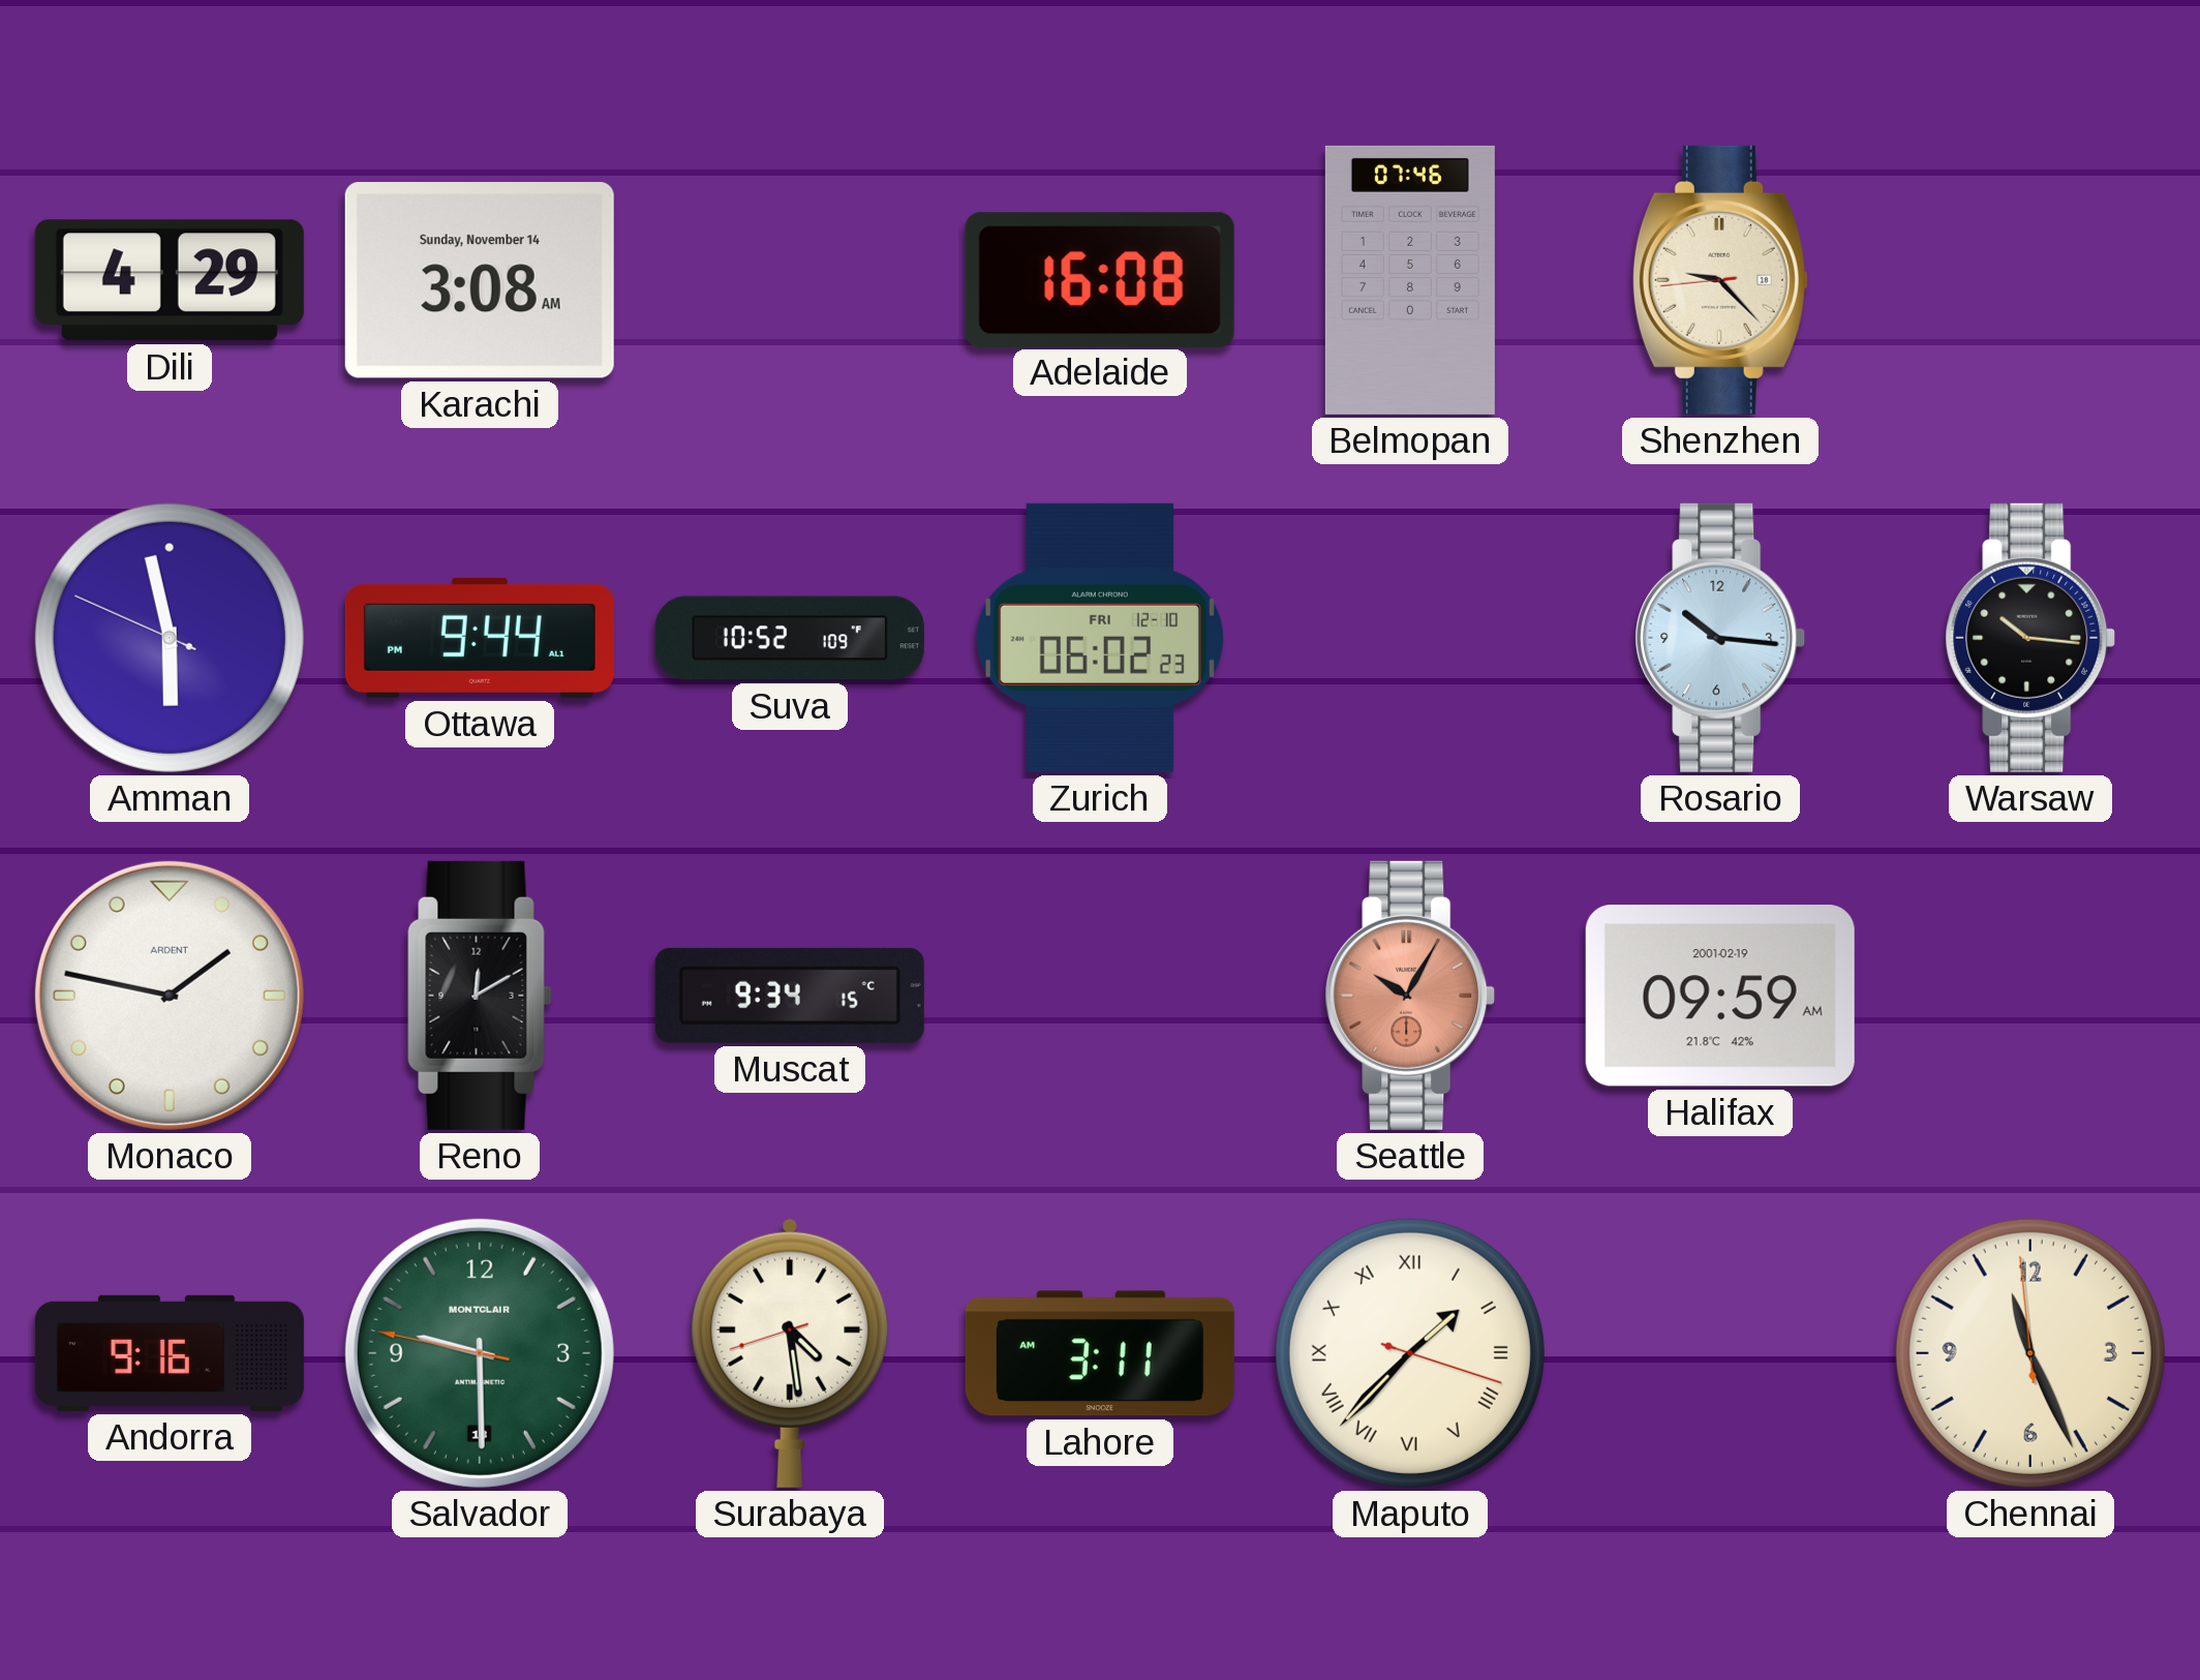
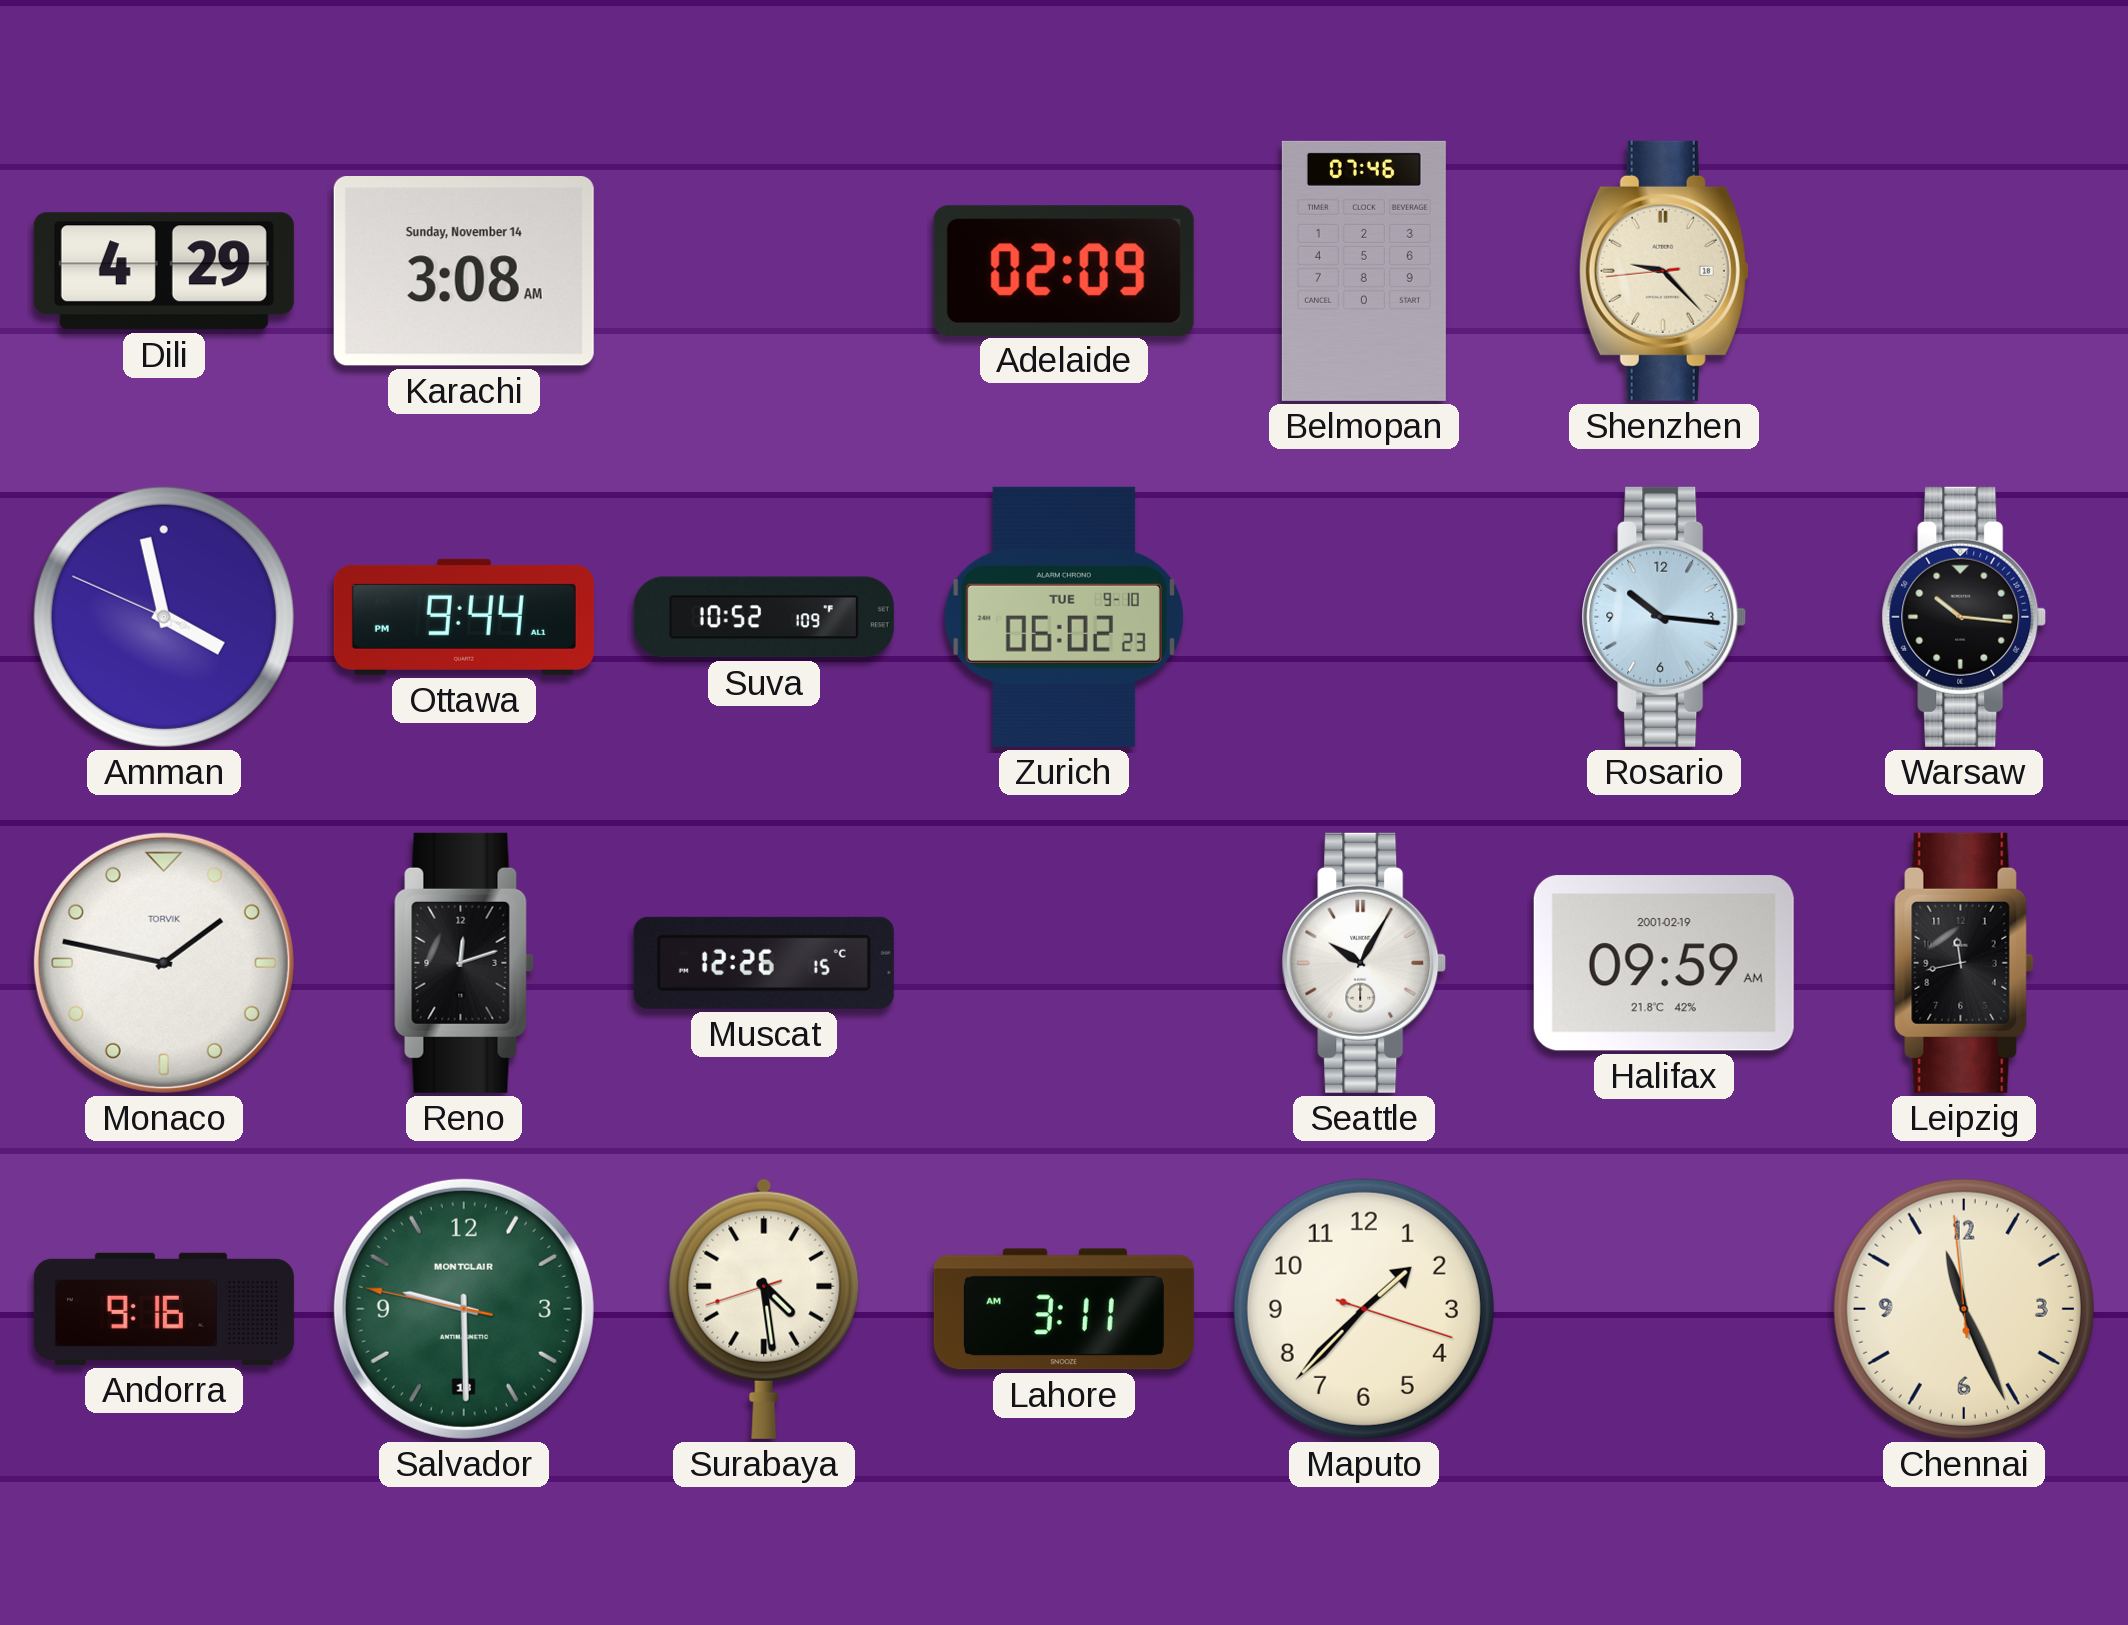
Adelaide: 16:08 -> 02:09
Amman: 5:57 -> 3:57
Zurich date: FRI 12-10 -> TUE 9-10
Monaco brand: ARDENT -> TORVIK
Reno: 12:10 -> 12:12
Muscat: 9:34 -> 12:26
Seattle dial: salmon -> white
Leipzig: none -> 11:43
Maputo numerals: Roman -> Arabic
